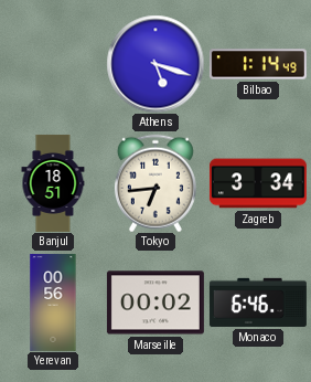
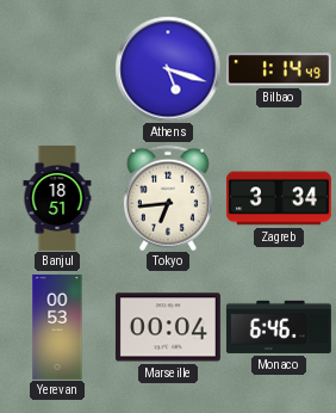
Yerevan: 00:56 -> 00:53
Marseille: 00:02 -> 00:04
